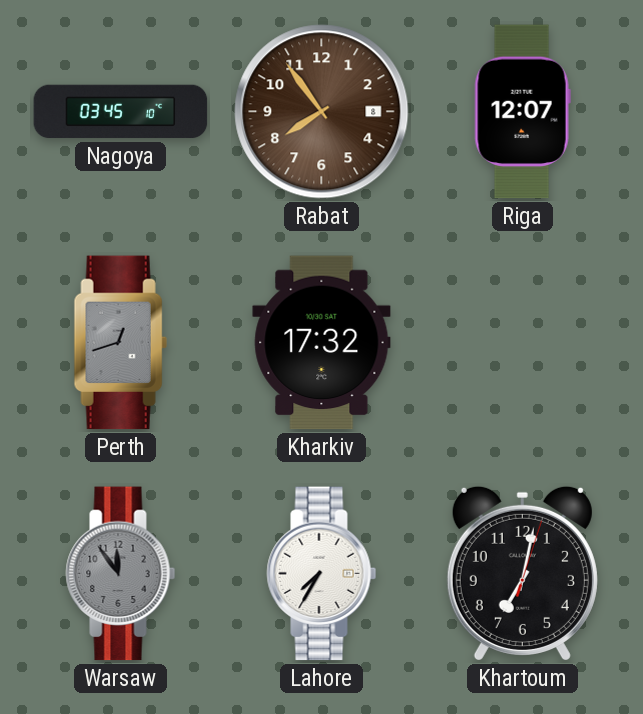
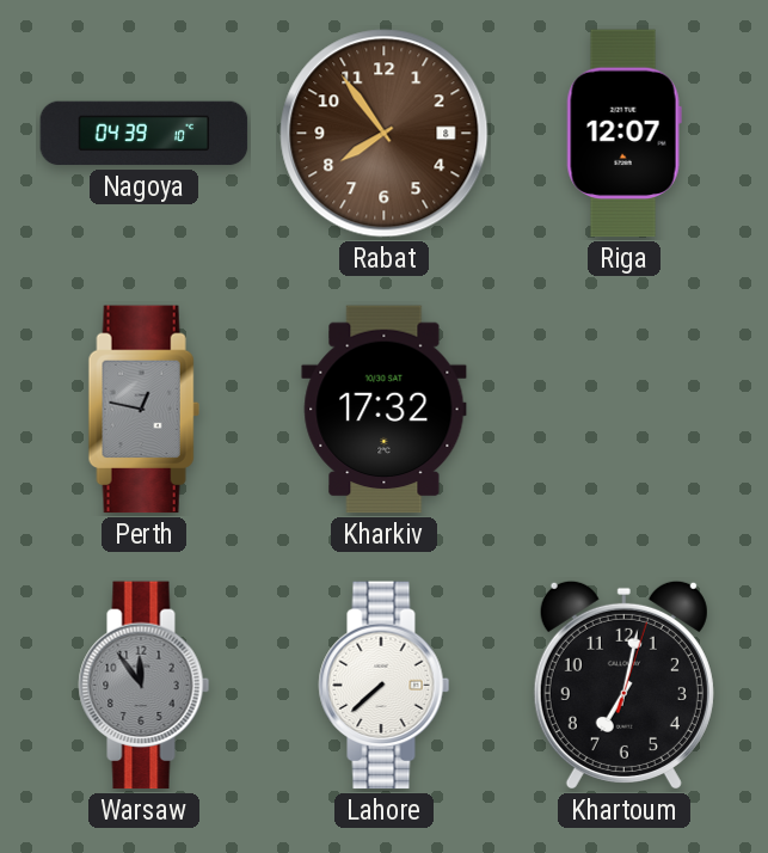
Nagoya: 03:45 -> 04:39
Perth: 12:42 -> 12:47
Lahore: 7:35 -> 7:38
